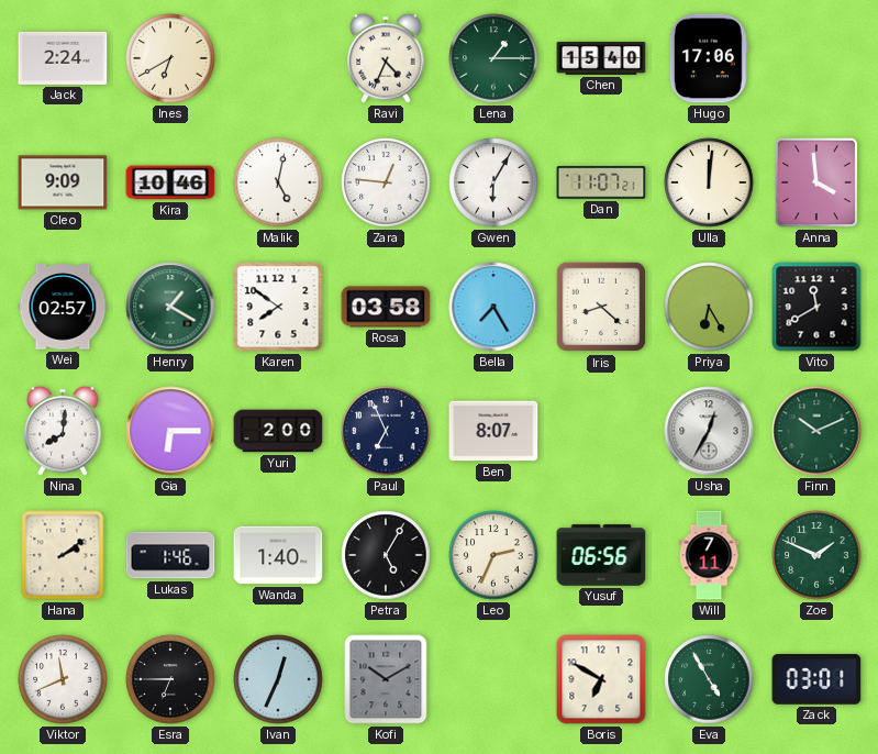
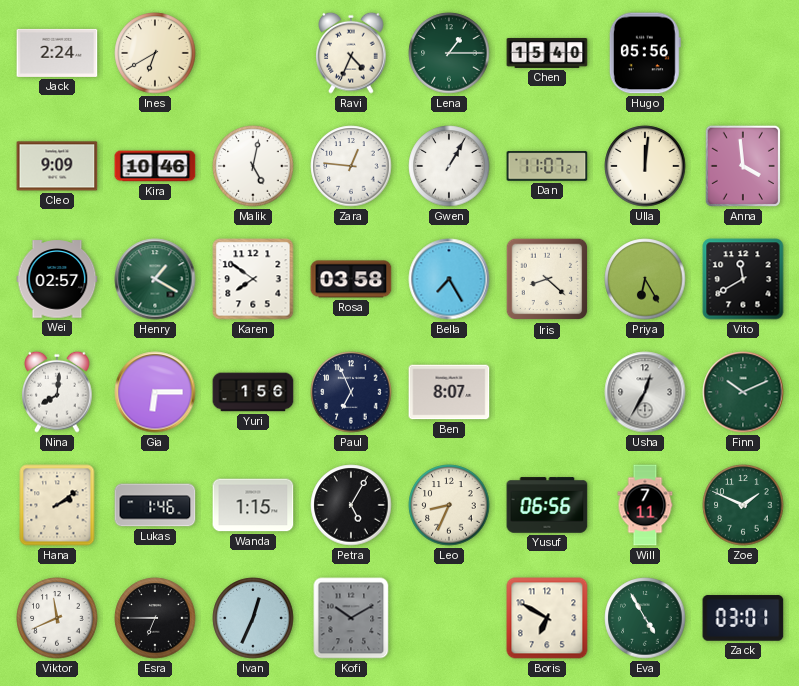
Hugo: 17:06 -> 05:56
Gwen: 6:05 -> 1:05
Yuri: 2:00 -> 1:56
Wanda: 1:40 -> 1:15
Leo: 2:34 -> 8:34
